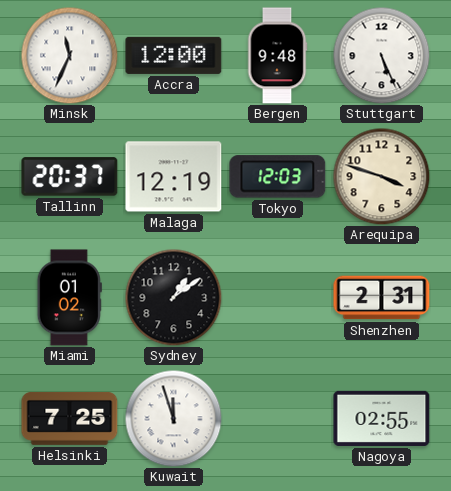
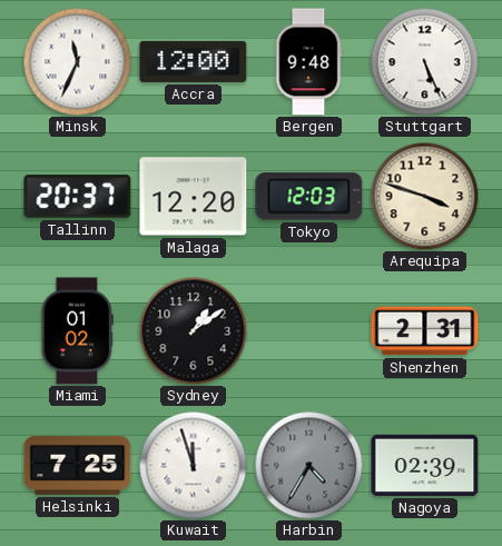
Malaga: 12:19 -> 12:20
Harbin: none -> 4:35
Nagoya: 02:55 -> 02:39
